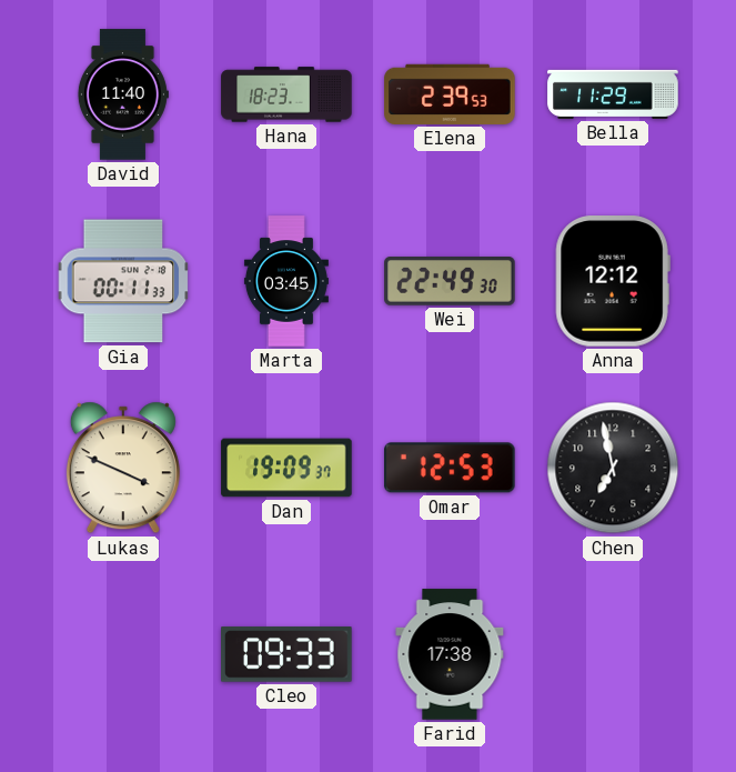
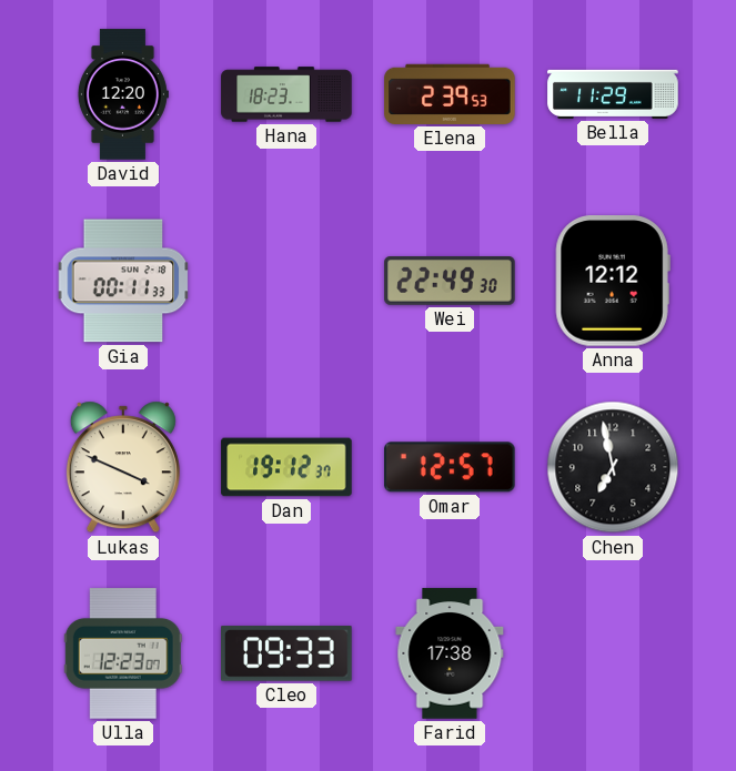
David: 11:40 -> 12:20
Marta: 03:45 -> none
Dan: 19:09 -> 19:12
Omar: 12:53 -> 12:57
Ulla: none -> 12:23
